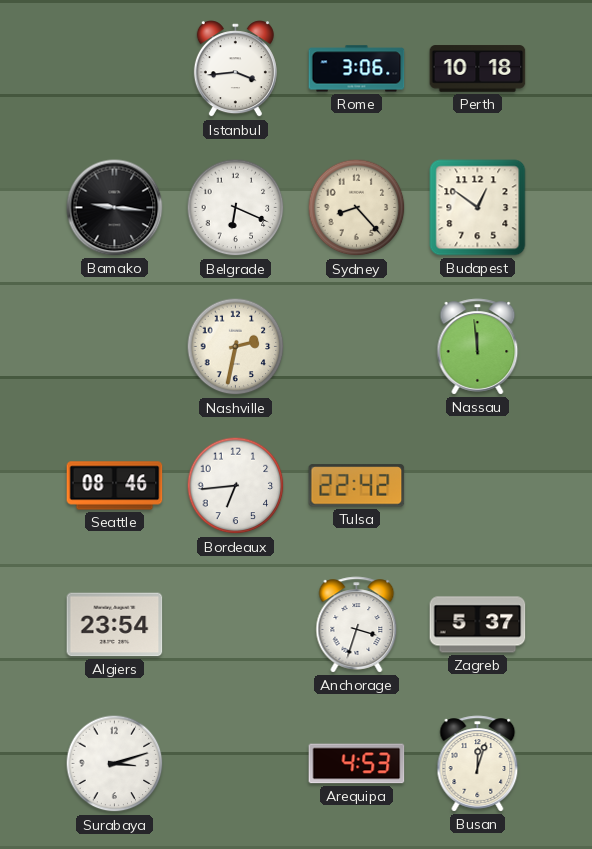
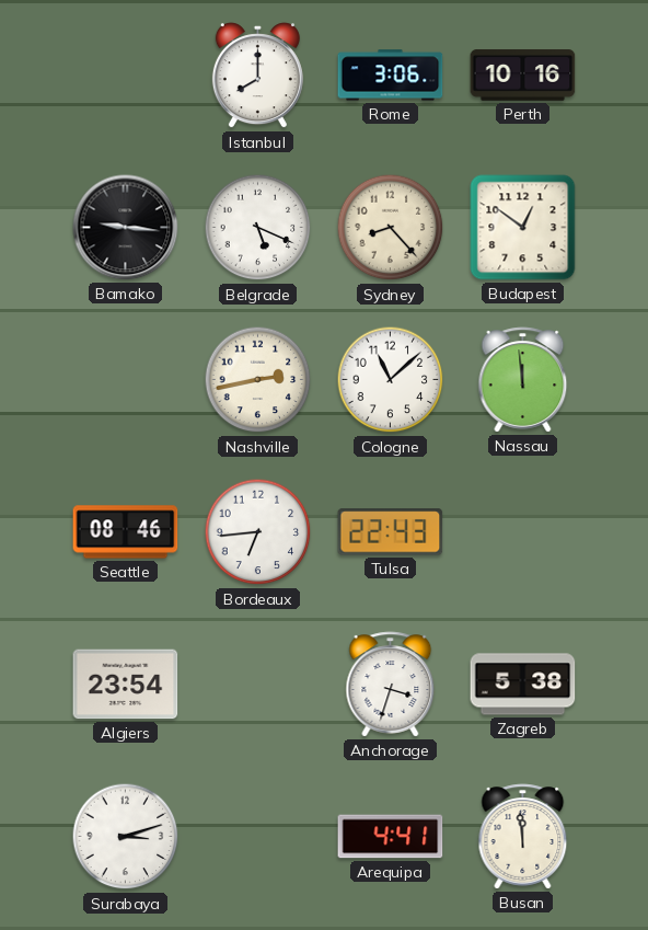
Istanbul: 3:44 -> 8:00
Perth: 10:18 -> 10:16
Belgrade: 6:19 -> 5:19
Nashville: 2:32 -> 2:43
Cologne: none -> 11:08
Tulsa: 22:42 -> 22:43
Zagreb: 5:37 -> 5:38
Arequipa: 4:53 -> 4:41
Busan: 12:03 -> 11:59
